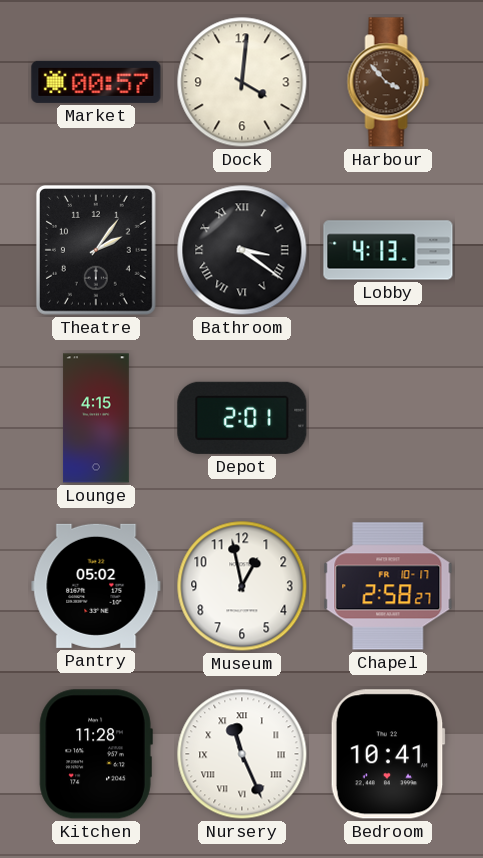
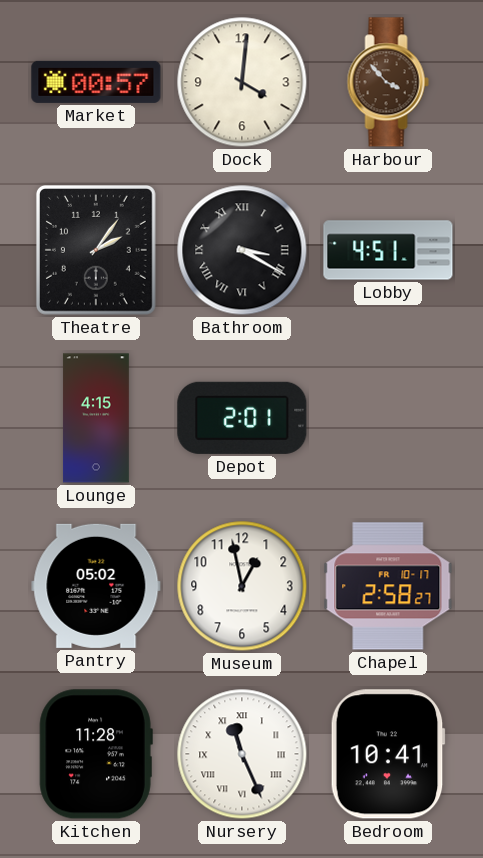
Bathroom: 3:21 -> 3:20
Lobby: 4:13 -> 4:51
